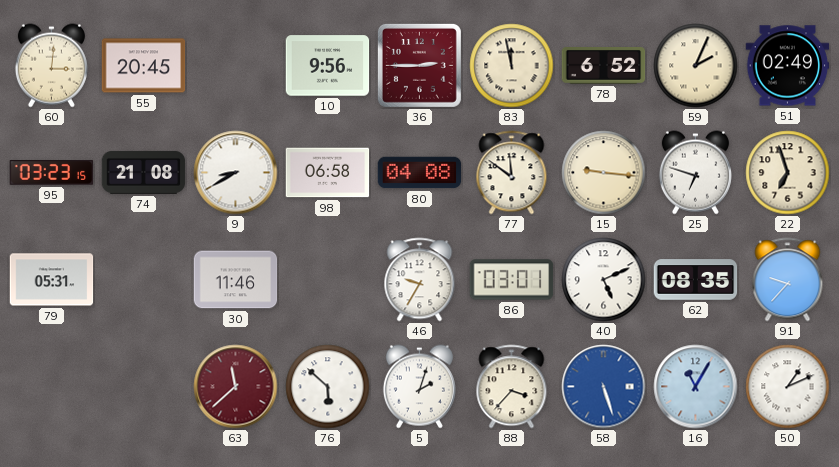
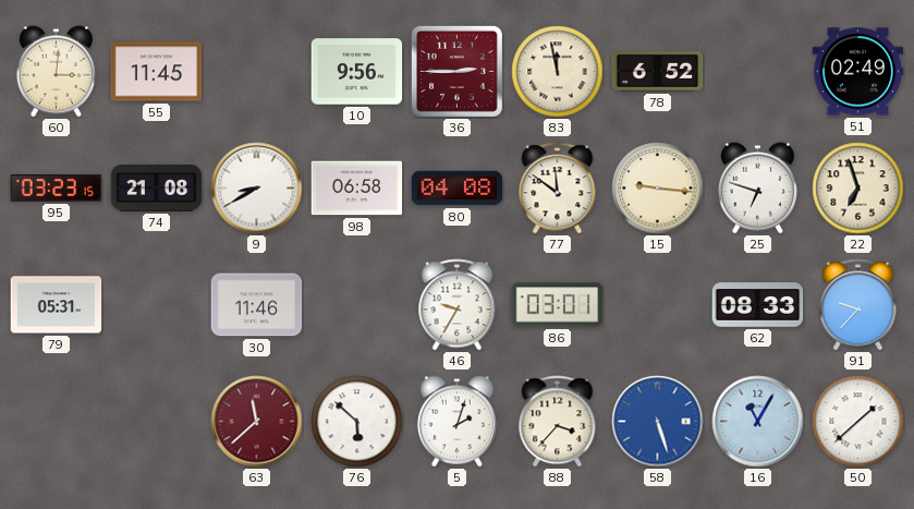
55: 20:45 -> 11:45
59: 2:04 -> none
40: 5:11 -> none
62: 08:35 -> 08:33
50: 1:11 -> 1:38
